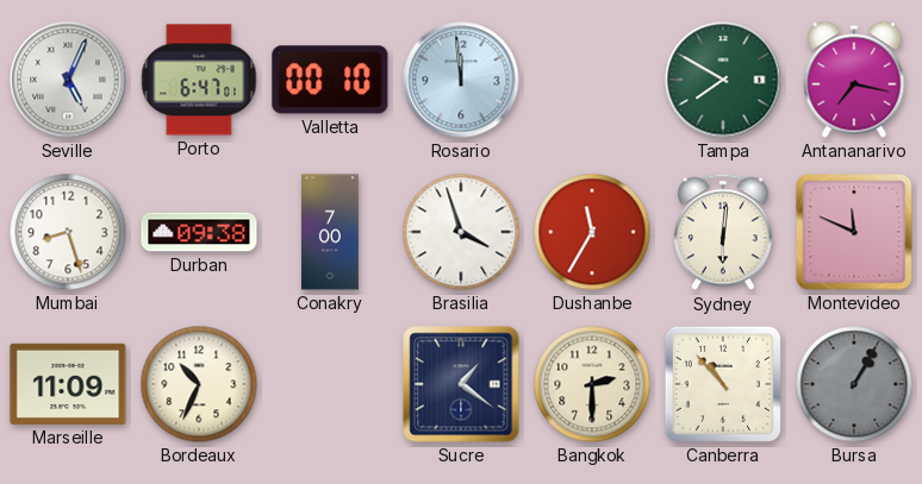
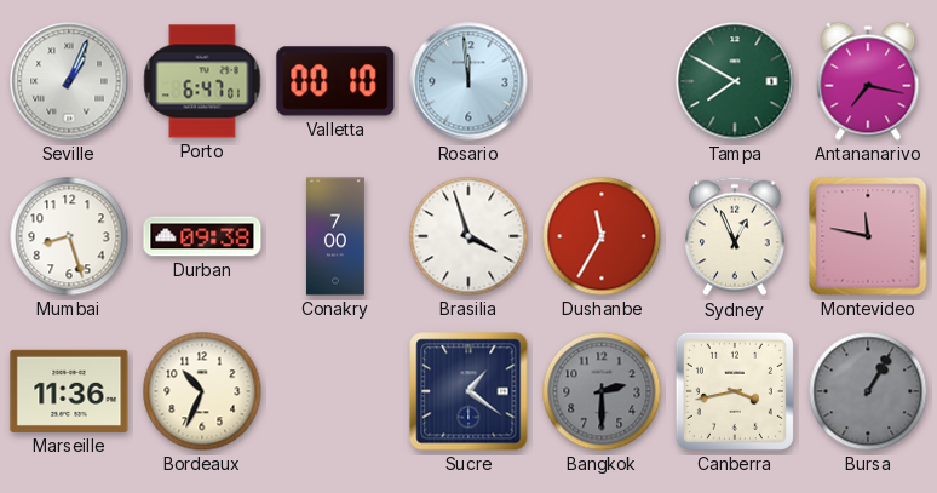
Seville: 5:04 -> 1:04
Sydney: 6:01 -> 12:56
Montevideo: 11:49 -> 11:47
Marseille: 11:09 -> 11:36
Bangkok dial: cream -> grey
Canberra: 10:53 -> 3:43
